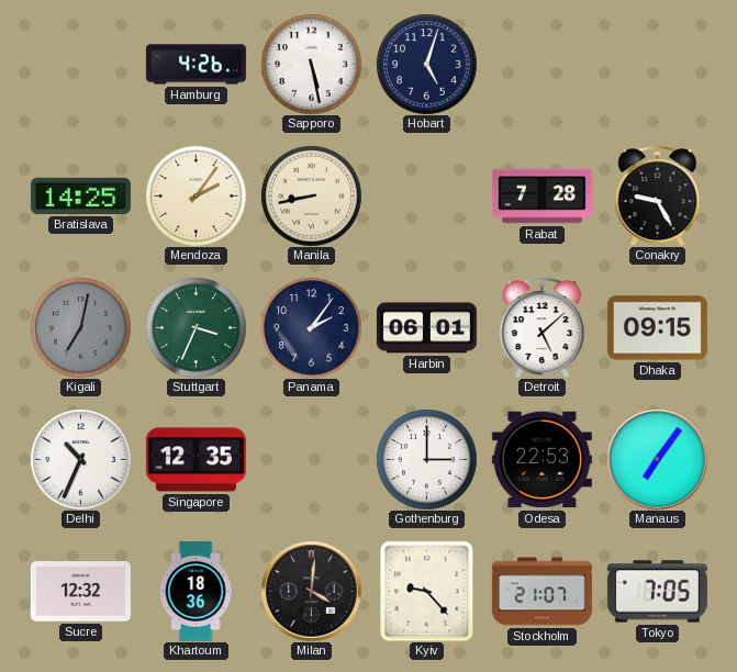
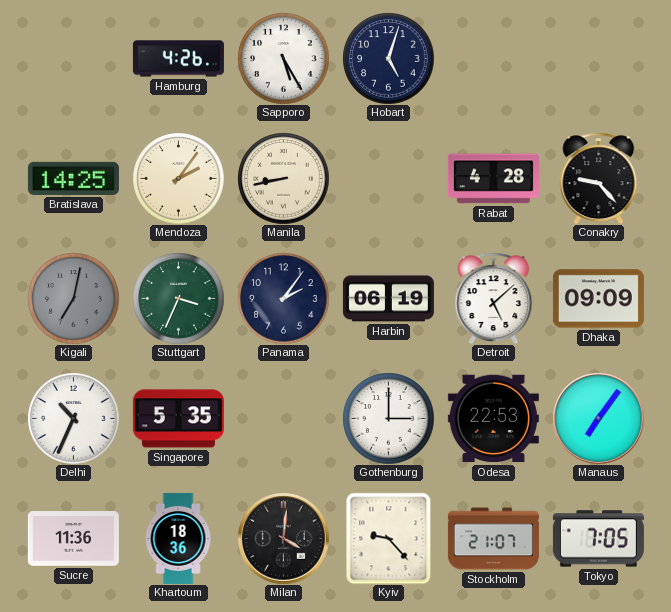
Sapporo: 5:28 -> 5:25
Rabat: 7:28 -> 4:28
Conakry: 9:25 -> 9:23
Harbin: 06:01 -> 06:19
Dhaka: 09:15 -> 09:09
Singapore: 12:35 -> 5:35
Sucre: 12:32 -> 11:36
